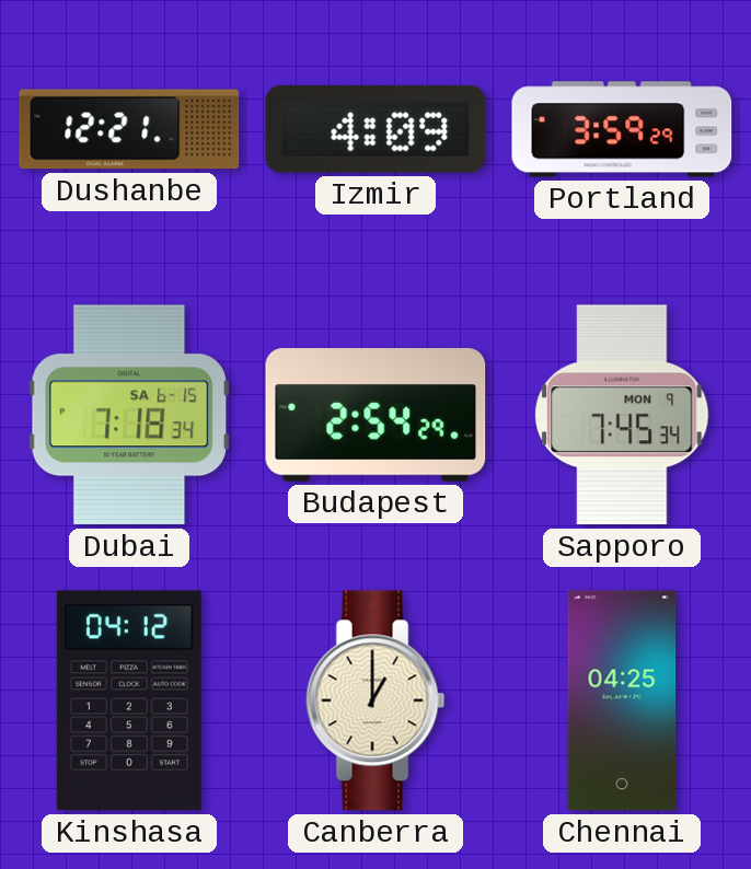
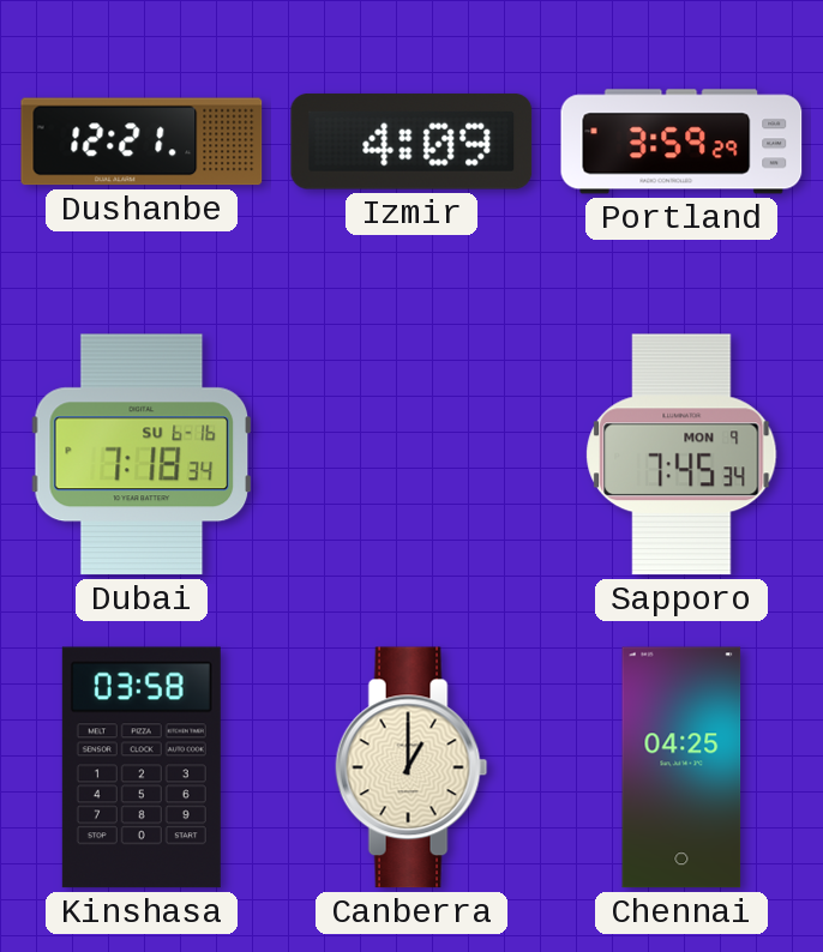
Dubai date: SA 6-15 -> SU 6-16
Budapest: 2:54 -> none
Kinshasa: 04:12 -> 03:58
